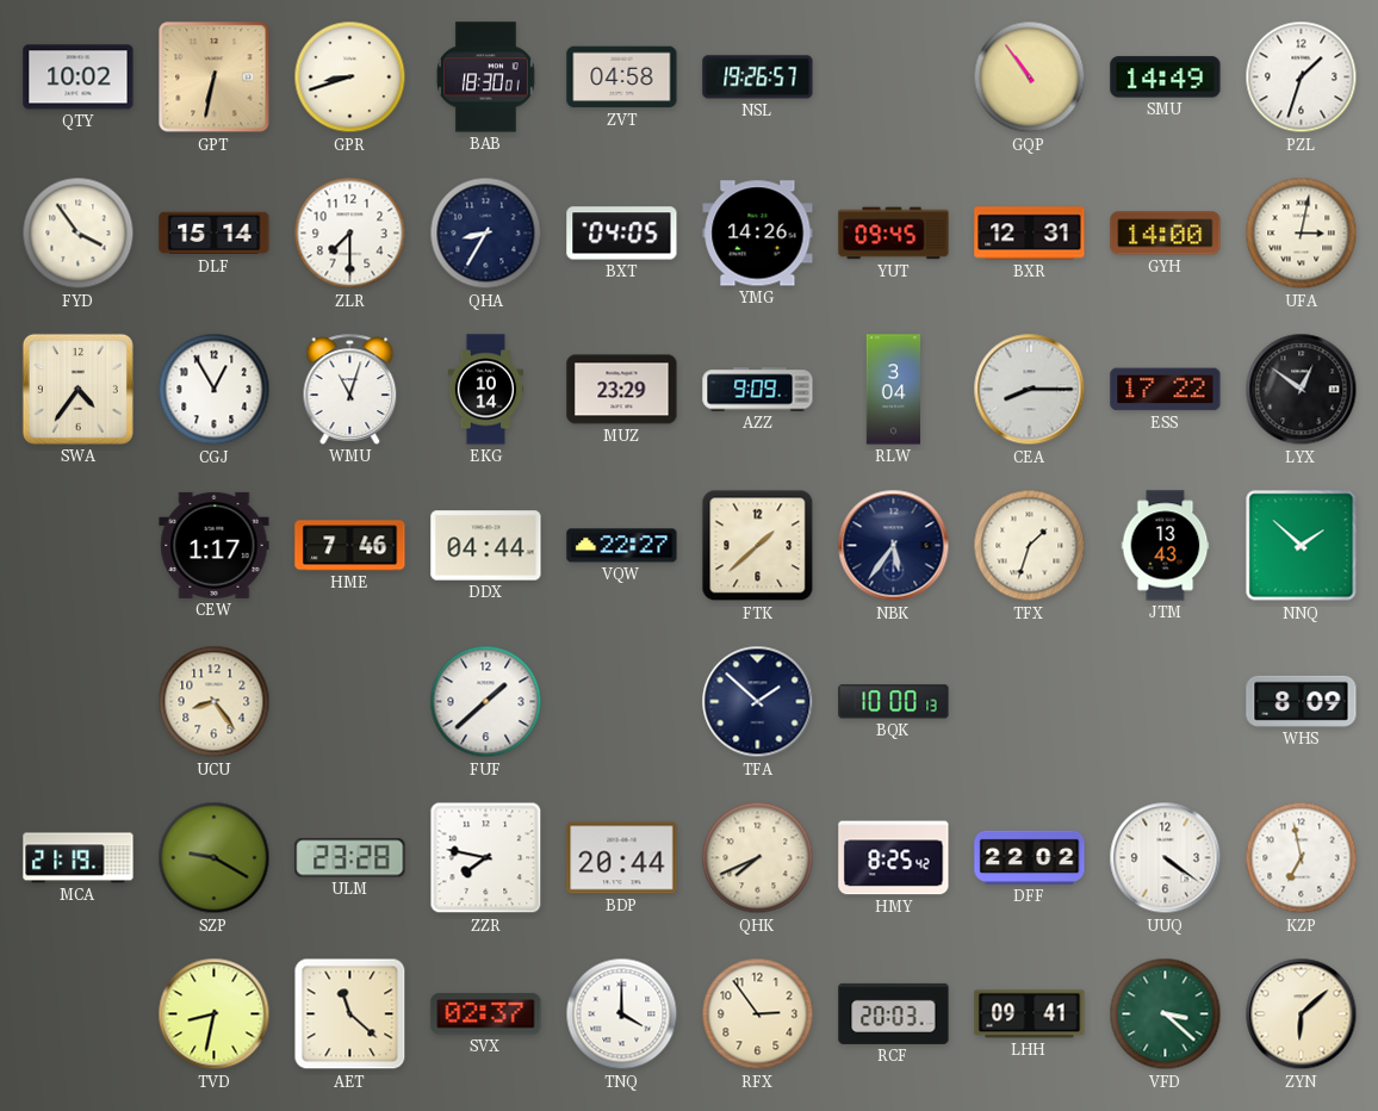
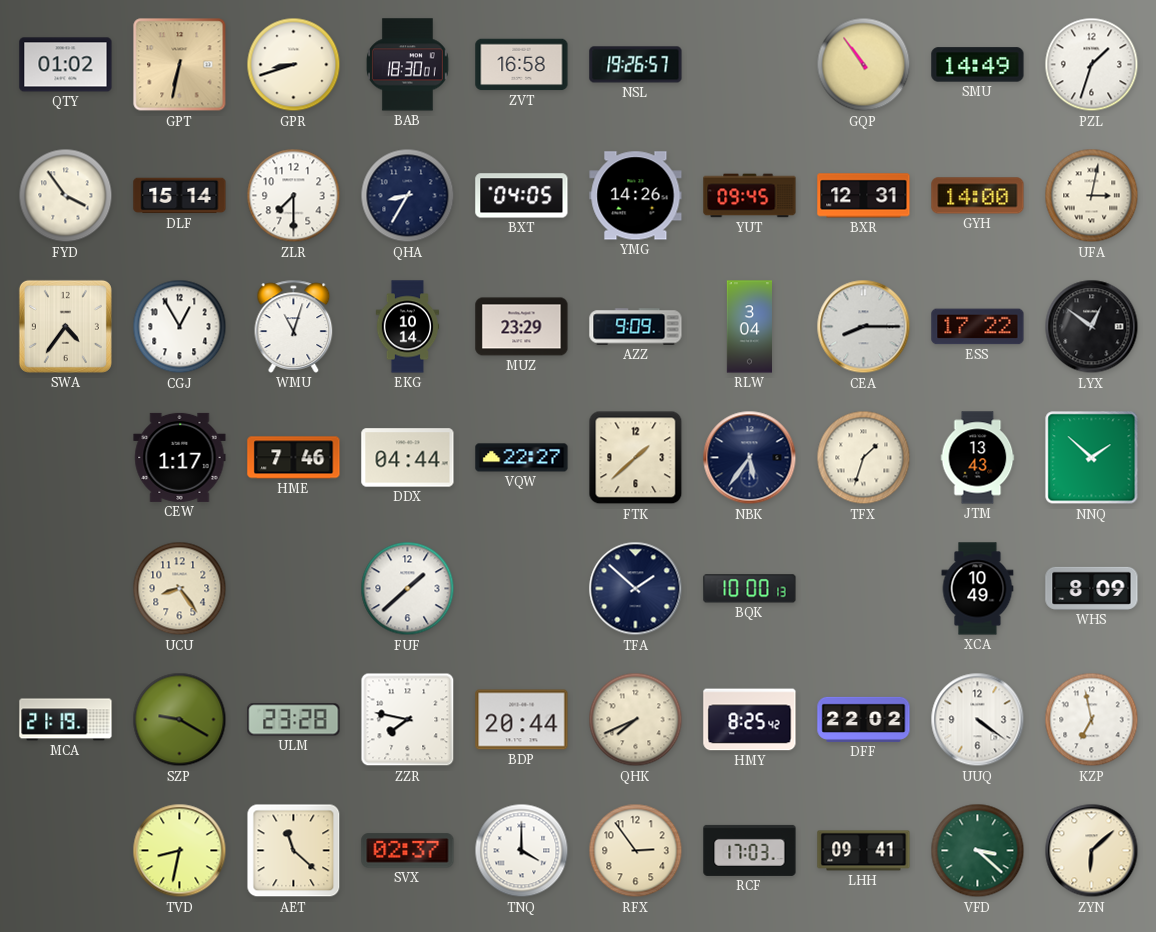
QTY: 10:02 -> 01:02
ZVT: 04:58 -> 16:58
XCA: none -> 10:49
RCF: 20:03 -> 17:03
